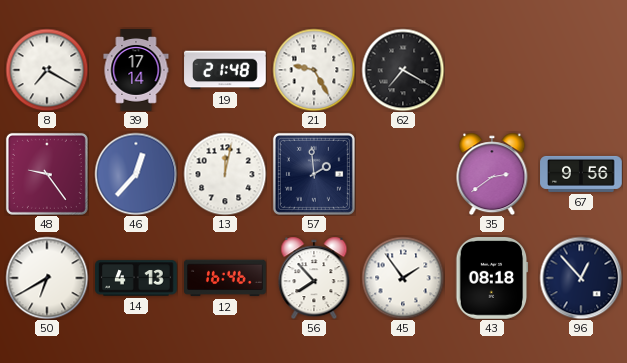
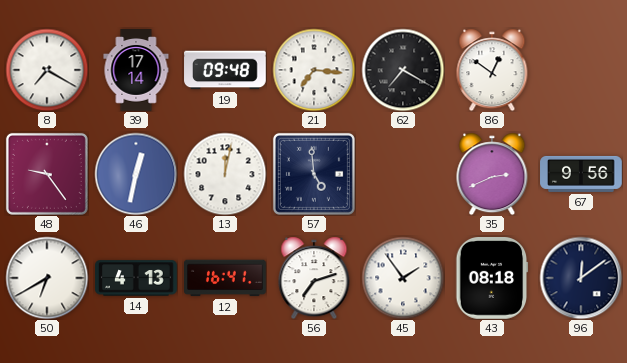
19: 21:48 -> 09:48
21: 9:25 -> 7:16
86: none -> 12:51
46: 12:37 -> 12:32
57: 1:59 -> 4:59
35: 2:39 -> 2:41
12: 16:46 -> 16:41
56: 7:53 -> 7:12
96: 12:53 -> 12:09
